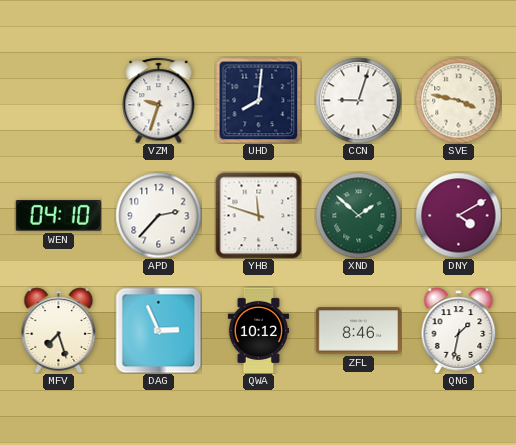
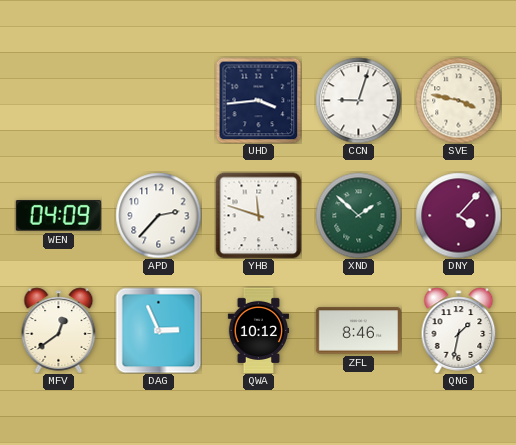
VZM: 9:33 -> none
UHD: 8:01 -> 3:44
WEN: 04:10 -> 04:09
DNY: 4:10 -> 4:07
MFV: 7:27 -> 12:39
